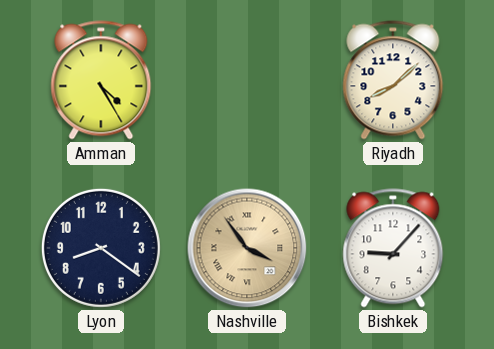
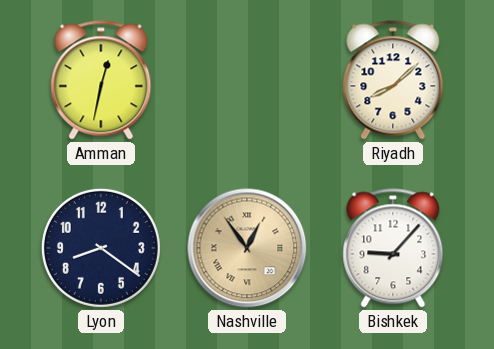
Amman: 4:25 -> 12:32
Nashville: 3:54 -> 12:54
